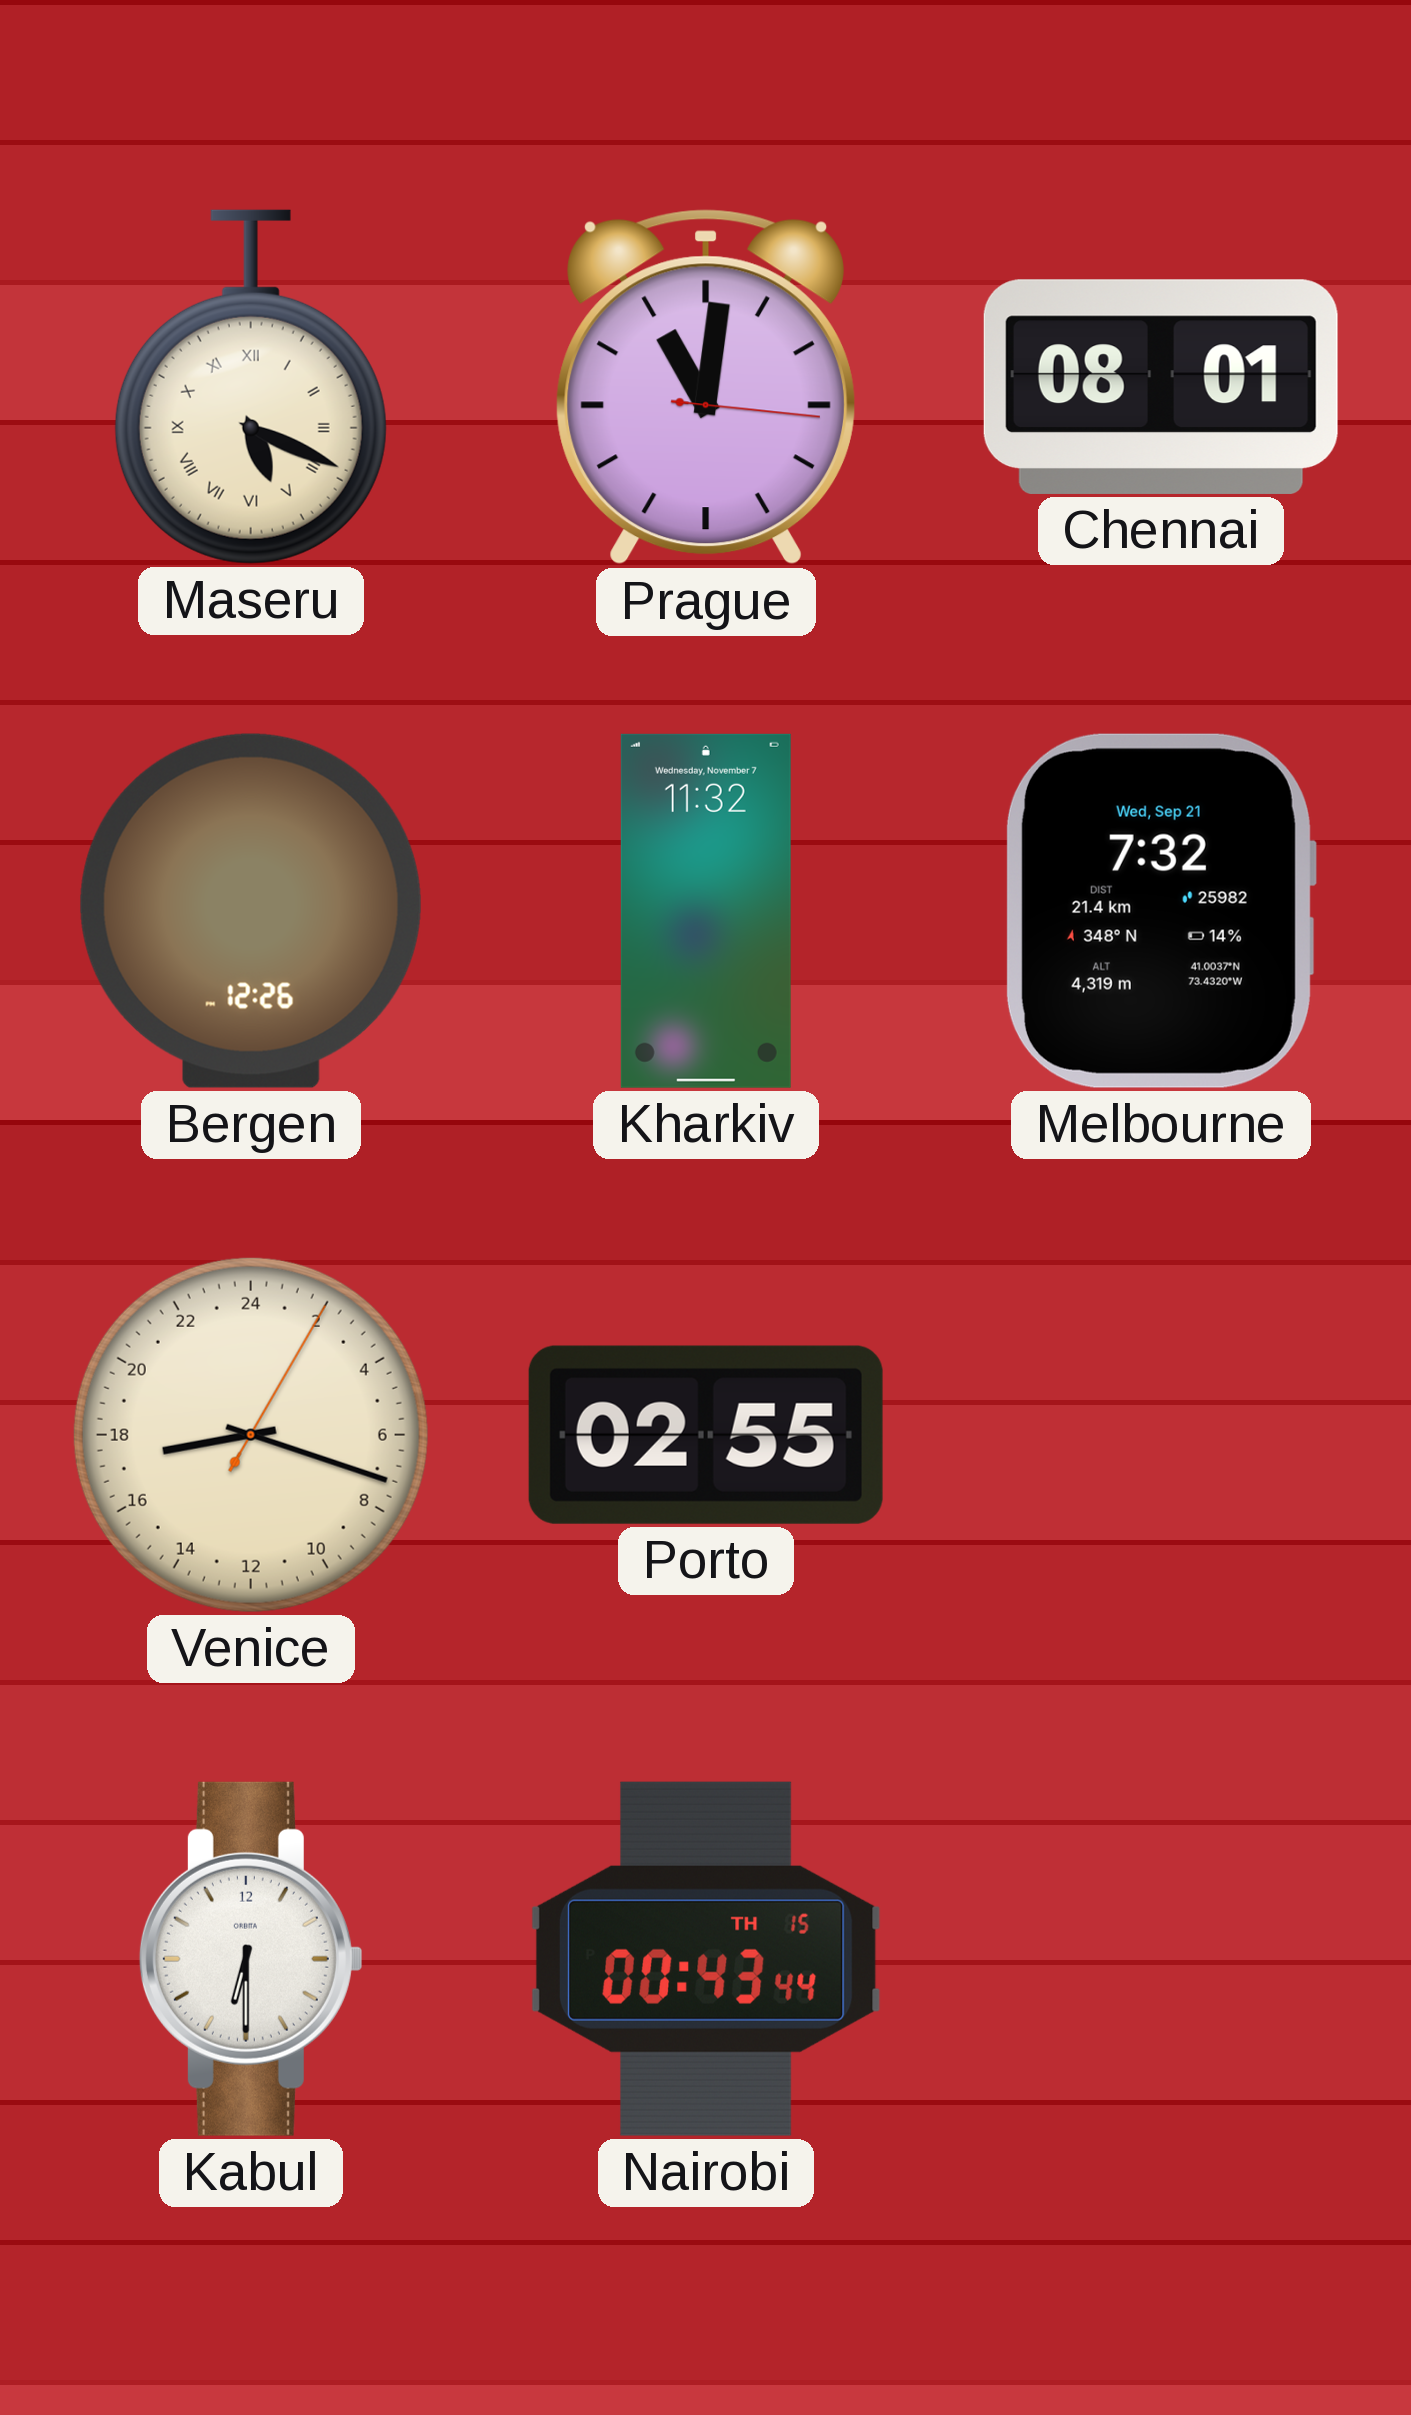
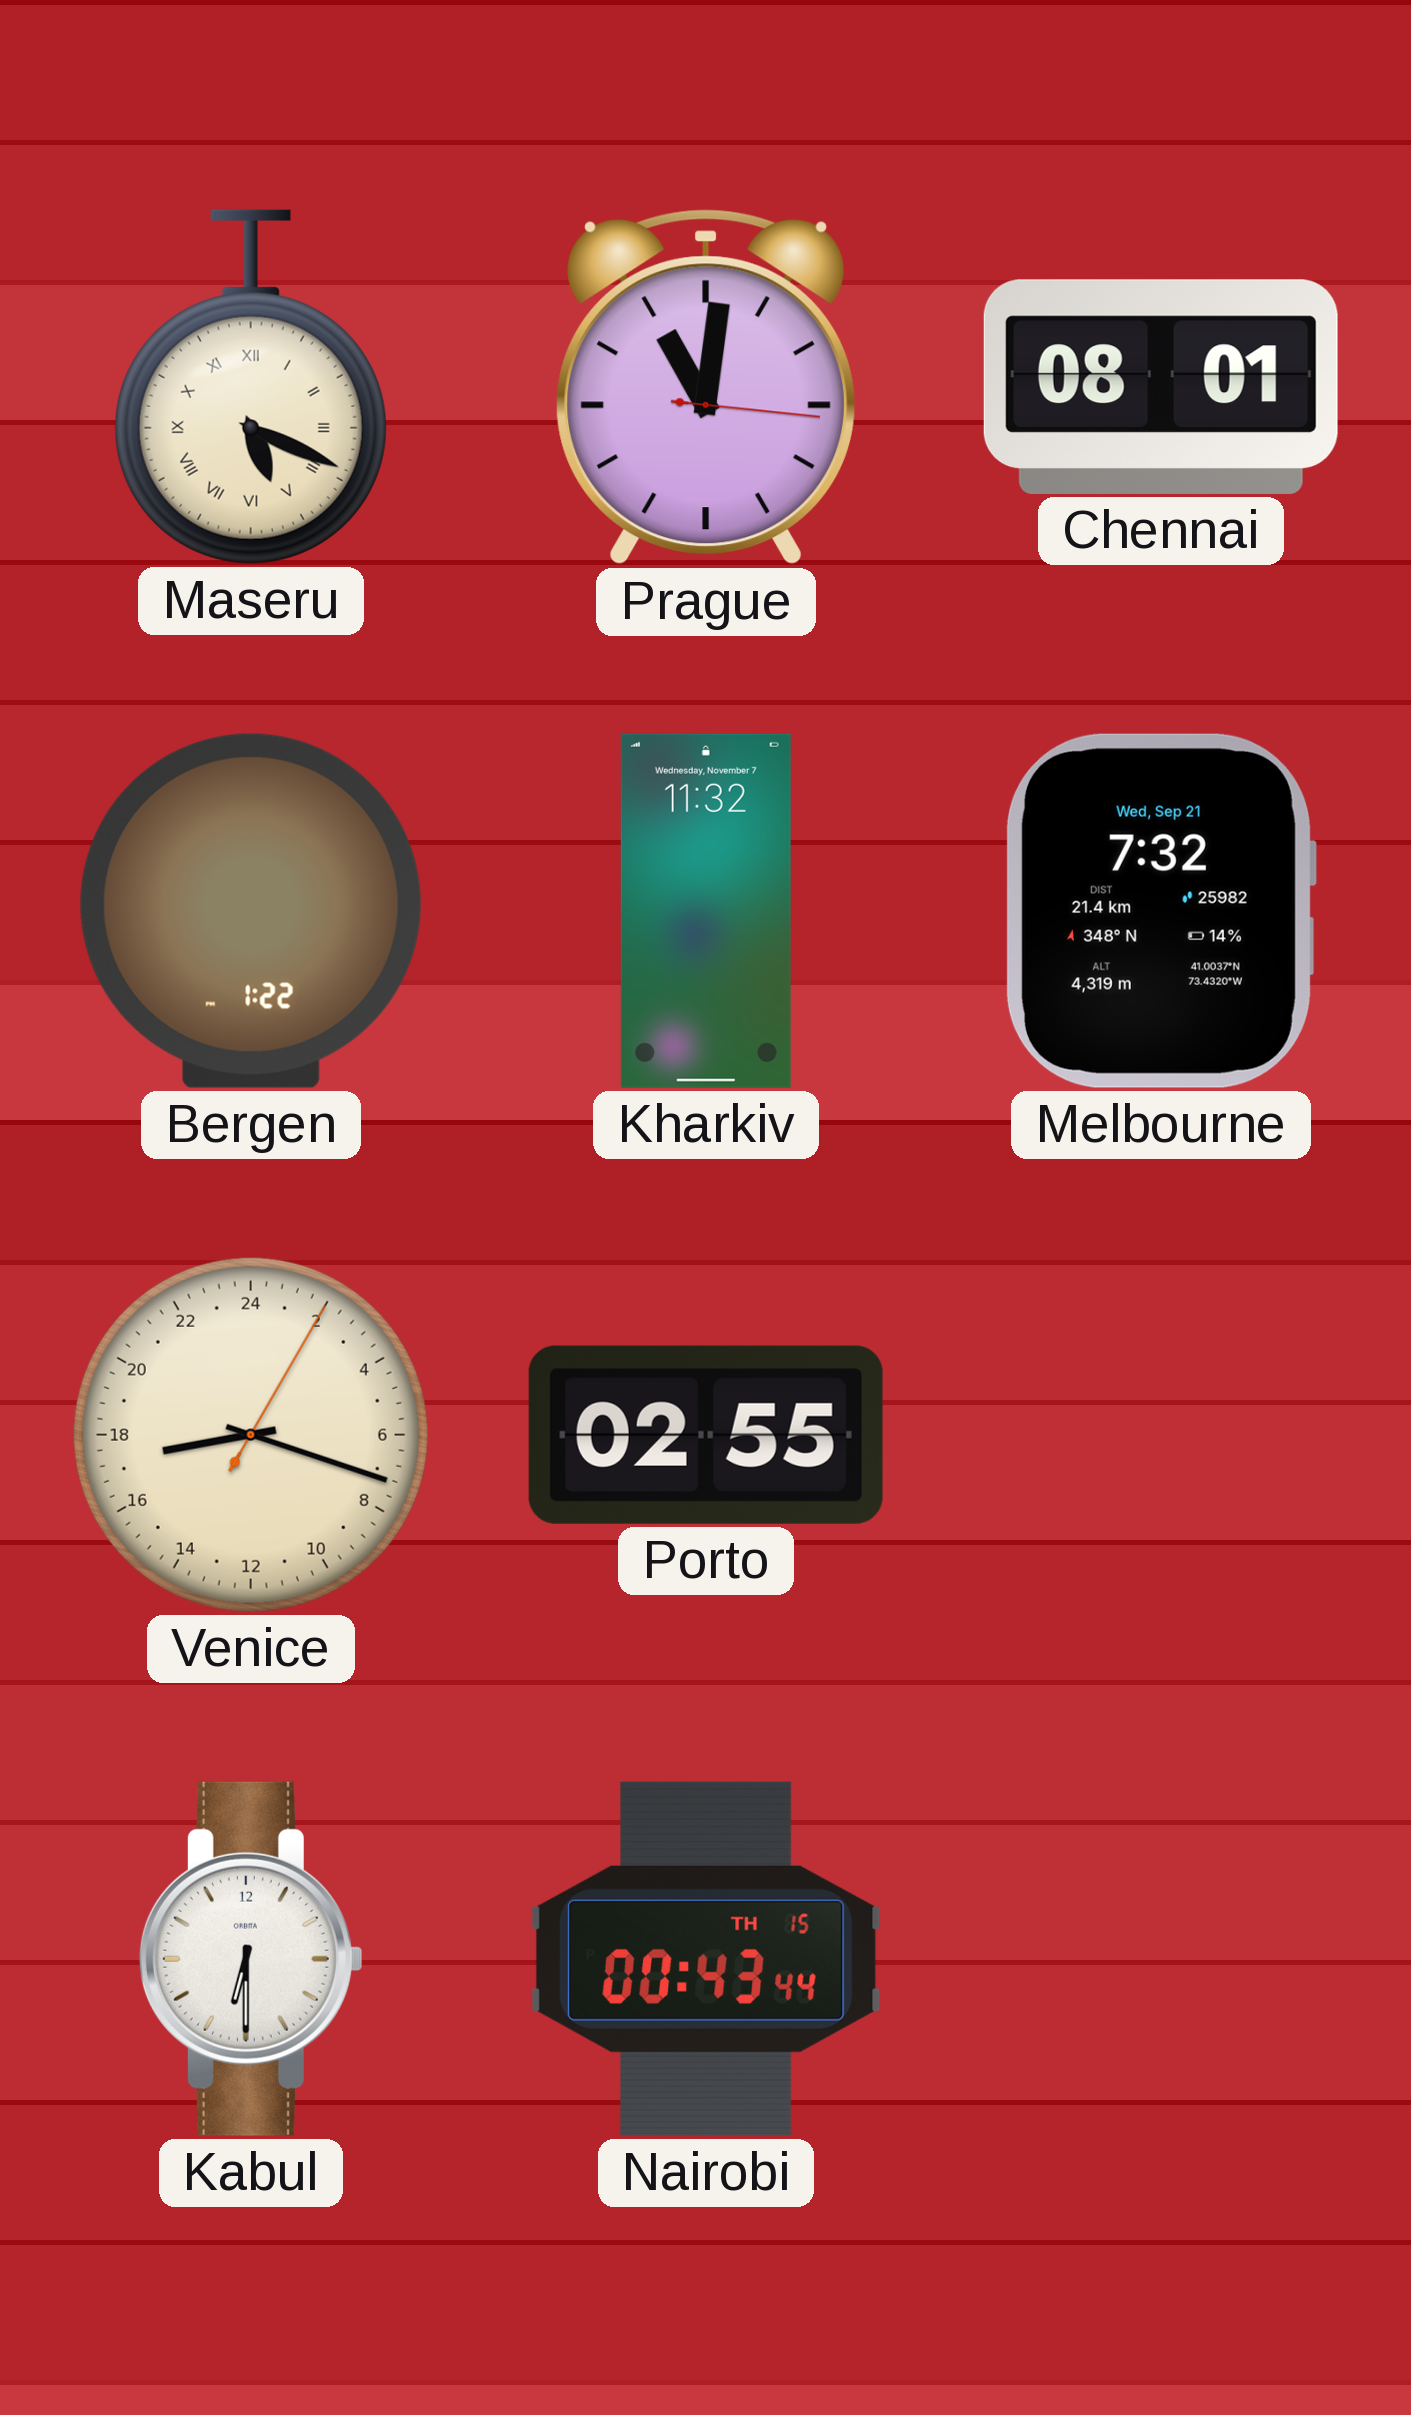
Bergen: 12:26 -> 1:22
